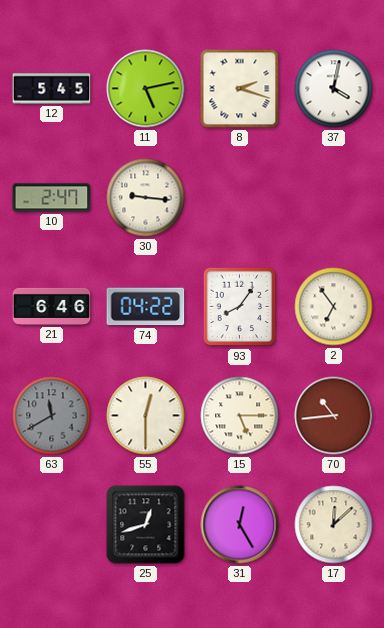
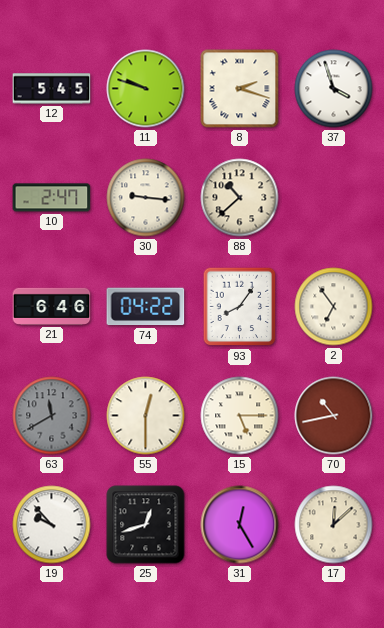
11: 5:13 -> 9:48
37: 4:02 -> 3:57
88: none -> 10:38
70: 10:44 -> 10:43
19: none -> 9:53
